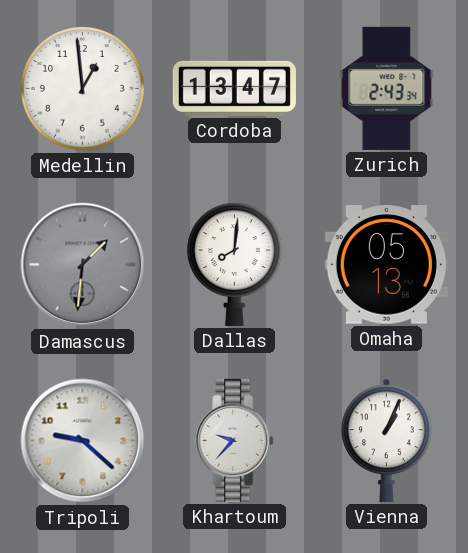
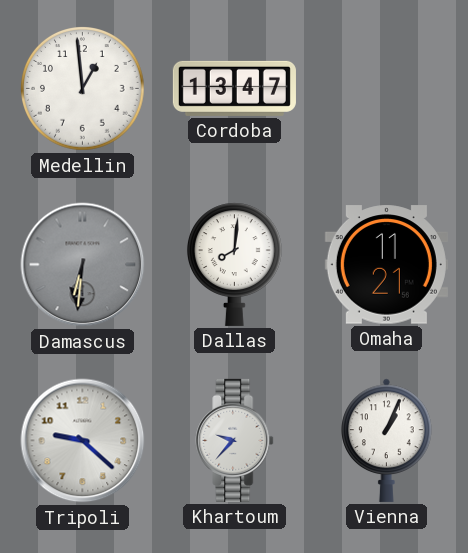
Zurich: 2:43 -> none
Damascus: 1:31 -> 6:31
Omaha: 05:13 -> 11:21
